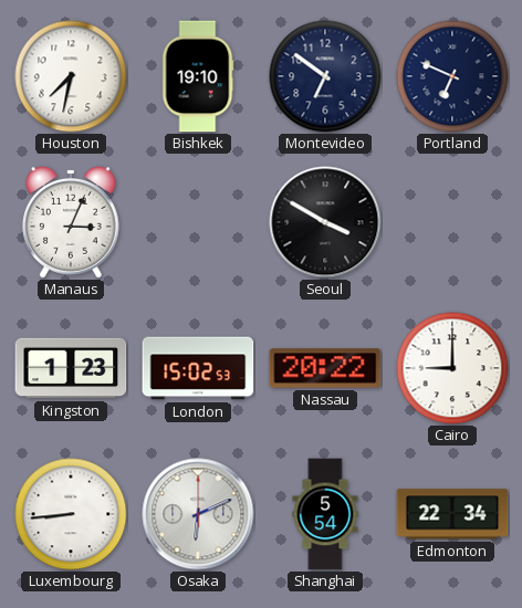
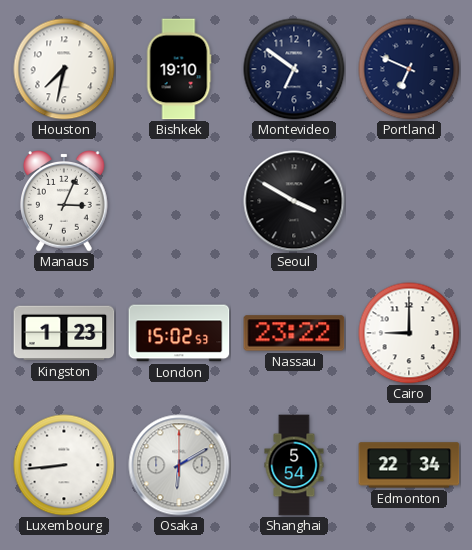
Nassau: 20:22 -> 23:22
Osaka: 6:11 -> 6:10
